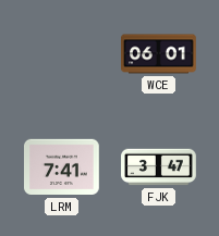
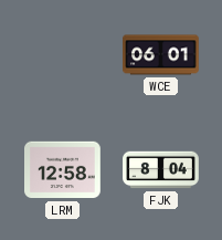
LRM: 7:41 -> 12:58
FJK: 3:47 -> 8:04
